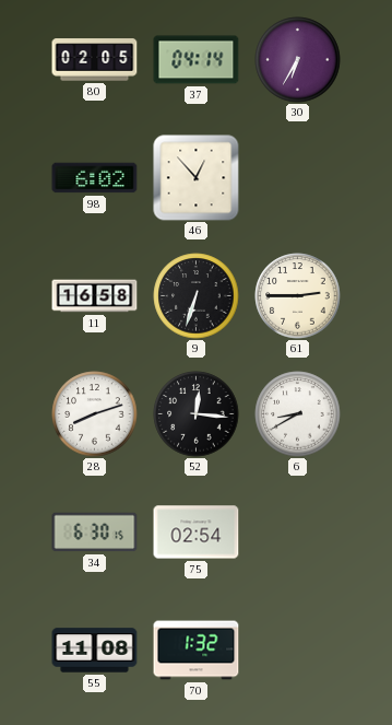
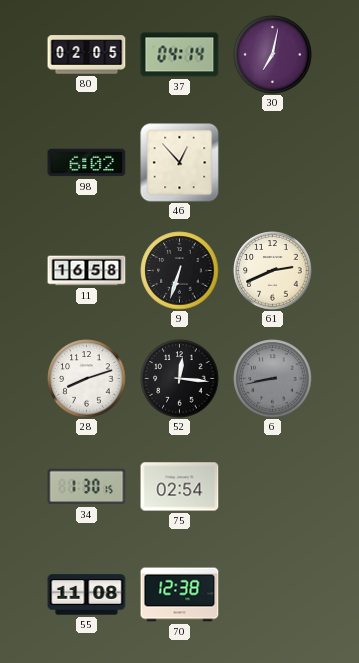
30: 6:35 -> 7:02
61: 2:45 -> 2:41
6: 8:40 -> 8:43
6 dial: white -> grey
34: 6:30 -> 1:30
70: 1:32 -> 12:38
